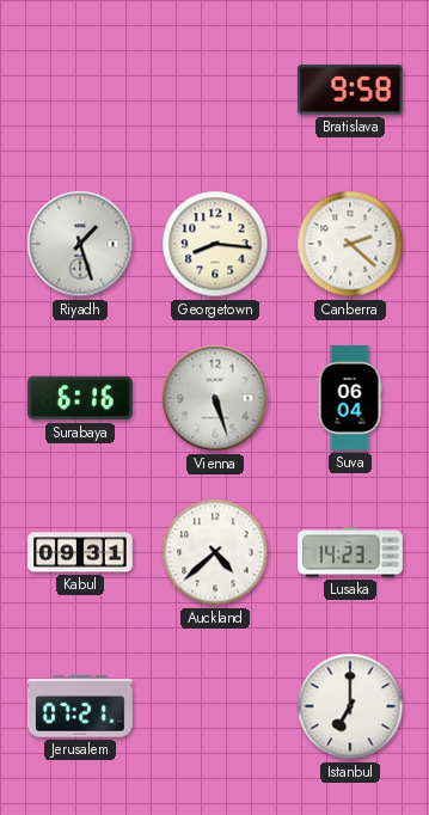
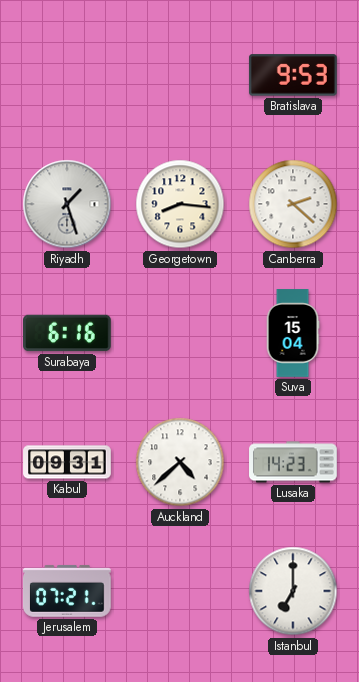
Bratislava: 9:58 -> 9:53
Vienna: 5:27 -> none
Suva: 06:04 -> 15:04
